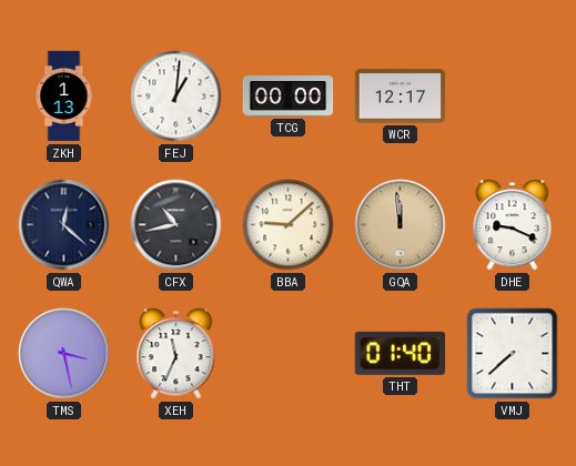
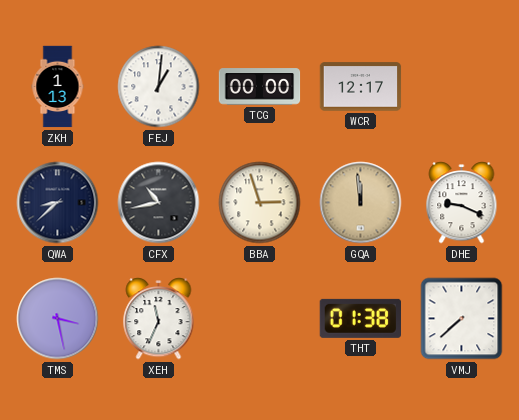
QWA: 12:22 -> 8:38
BBA: 9:08 -> 2:57
THT: 01:40 -> 01:38
